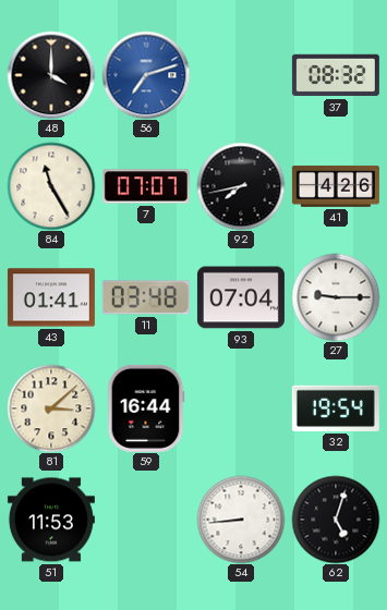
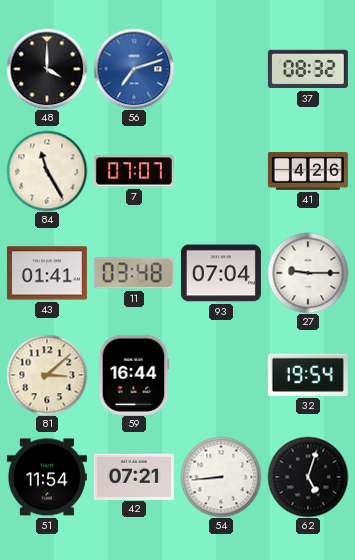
92: 7:43 -> none
51: 11:53 -> 11:54
42: none -> 07:21
